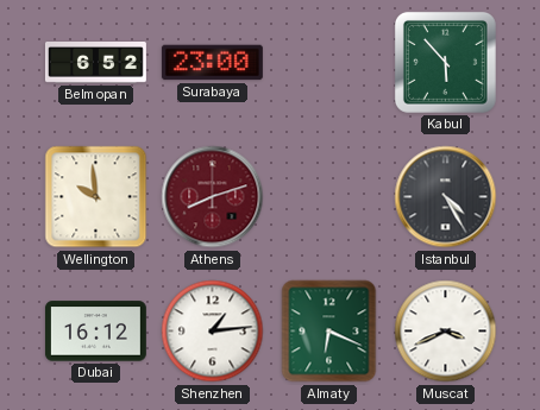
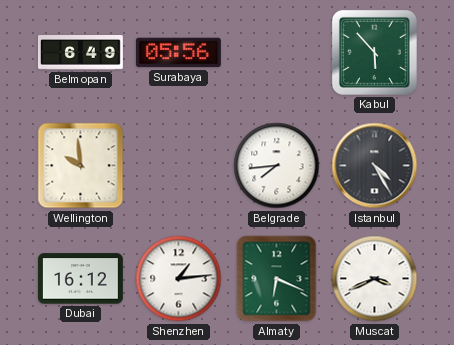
Belmopan: 6:52 -> 6:49
Surabaya: 23:00 -> 05:56
Athens: 8:12 -> none
Belgrade: none -> 7:44
